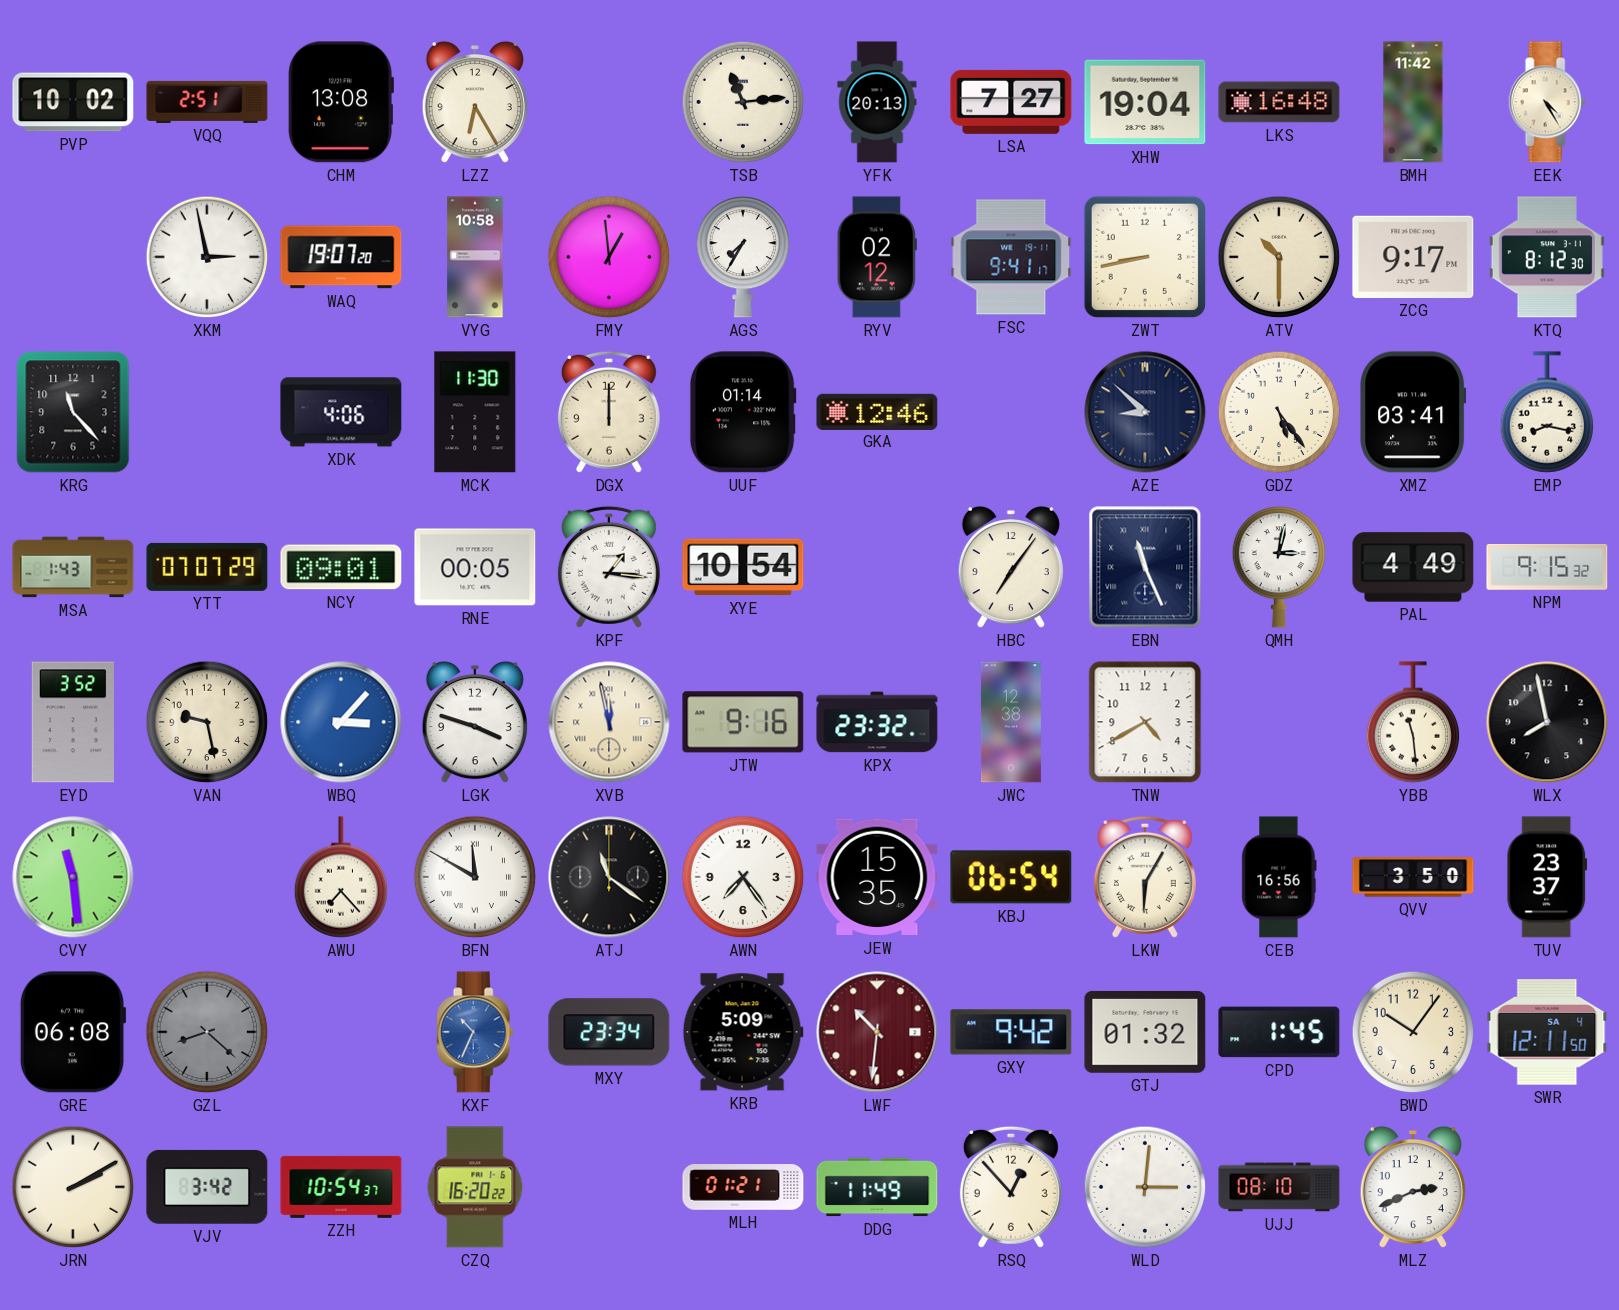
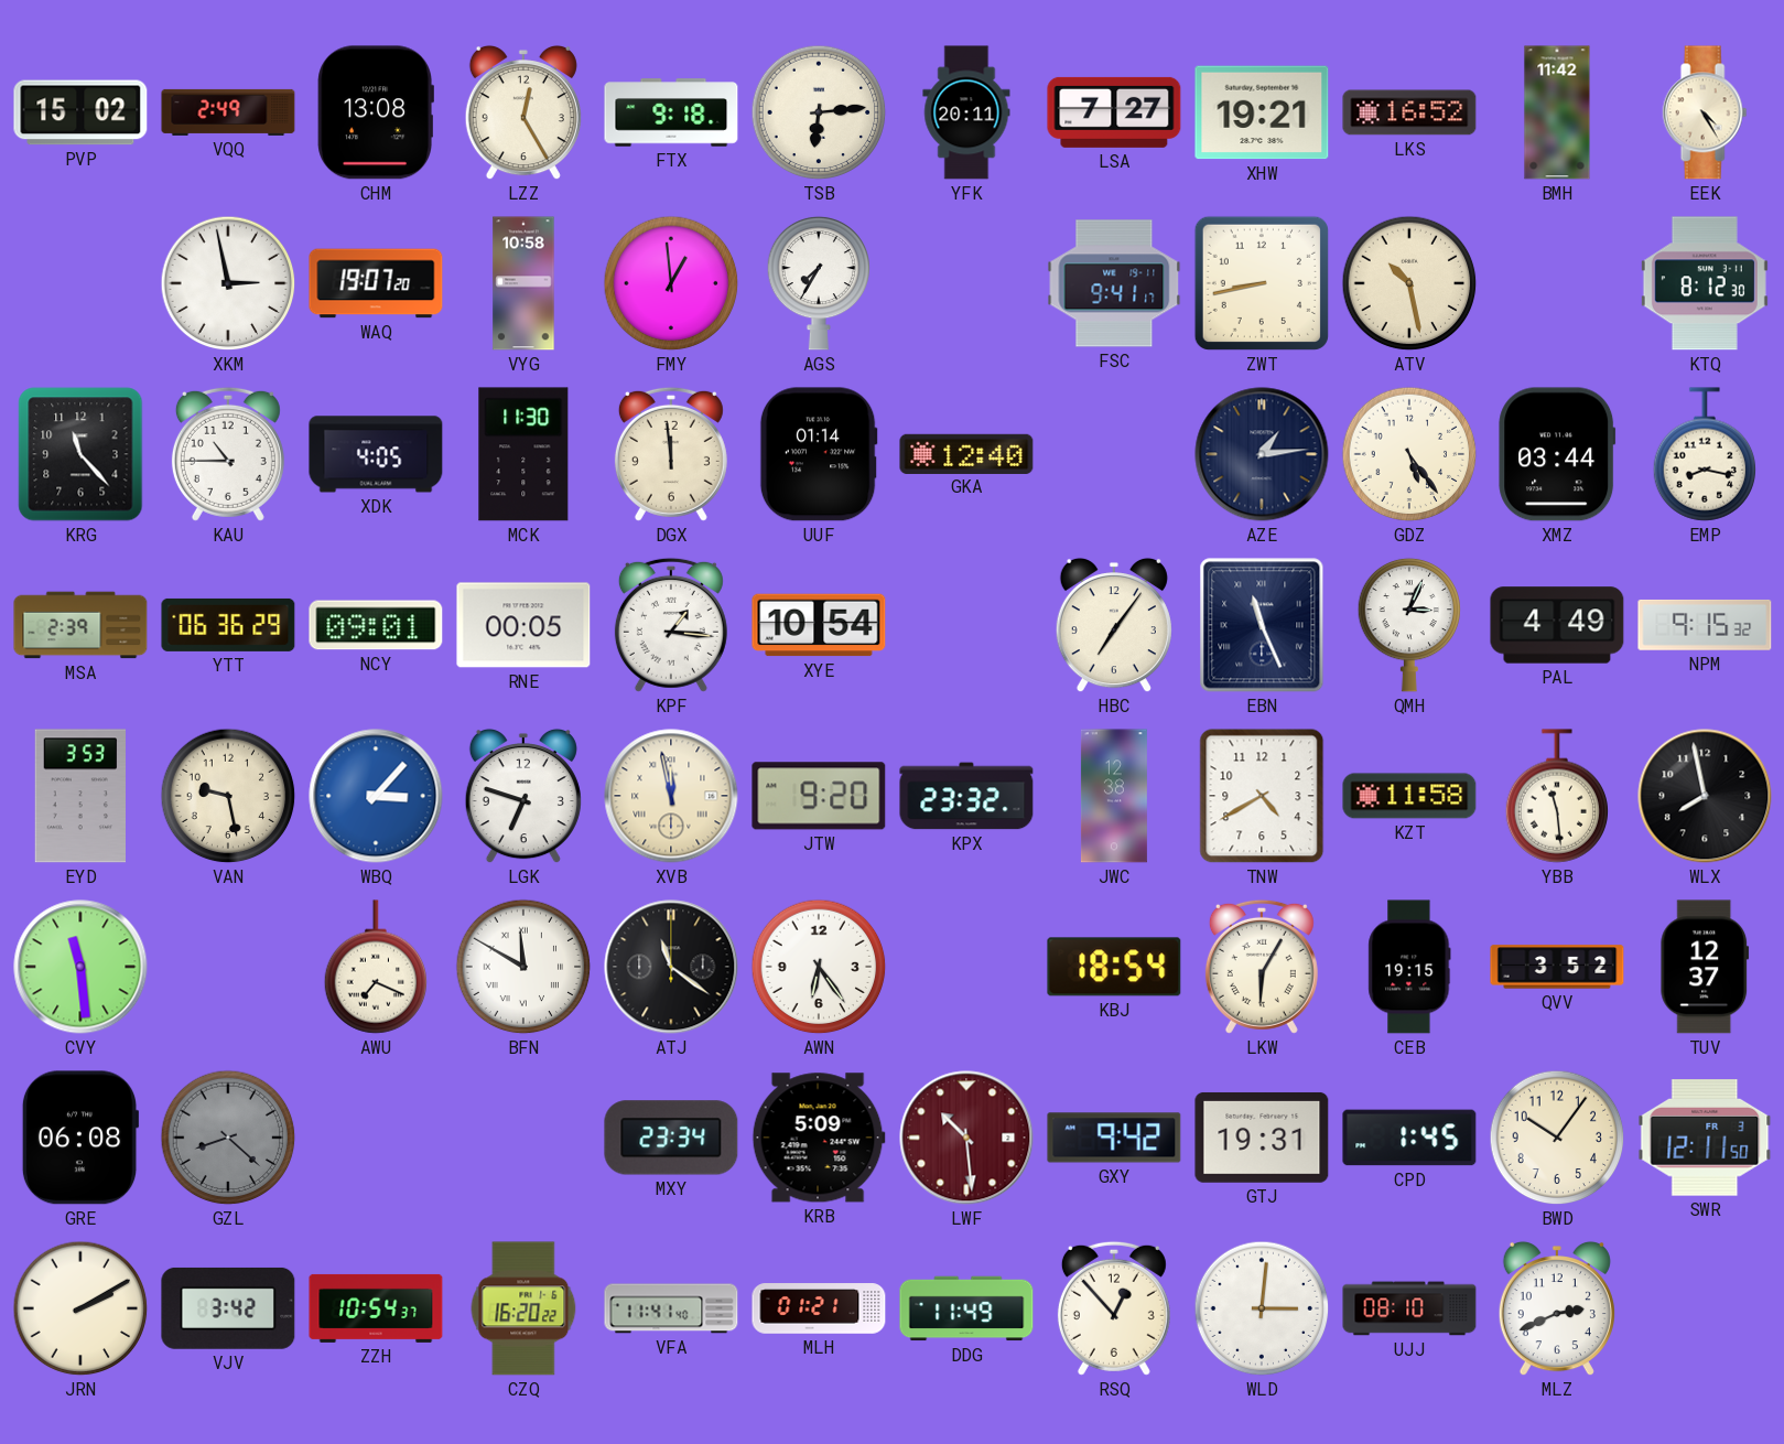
PVP: 10:02 -> 15:02
VQQ: 2:51 -> 2:49
LZZ: 6:25 -> 12:25
FTX: none -> 9:18
TSB: 11:14 -> 6:14
YFK: 20:13 -> 20:11
XHW: 19:04 -> 19:21
LKS: 16:48 -> 16:52
RYV: 02:12 -> none
ATV: 10:30 -> 10:28
ZCG: 9:17 -> none
KAU: none -> 10:45
XDK: 4:06 -> 4:05
DGX: 12:00 -> 11:59
GKA: 12:46 -> 12:40
AZE: 8:52 -> 1:14
XMZ: 03:41 -> 03:44
MSA: 1:43 -> 2:39
YTT: 07:07 -> 06:36
QMH: 3:02 -> 3:04
EYD: 3:52 -> 3:53
LGK: 3:48 -> 6:48
JTW: 9:16 -> 9:20
KZT: none -> 11:58
AWU: 7:23 -> 7:19
AWN: 7:24 -> 6:24
JEW: 15:35 -> none
KBJ: 06:54 -> 18:54
CEB: 16:56 -> 19:15
QVV: 3:50 -> 3:52
TUV: 23:37 -> 12:37
KXF: 10:34 -> none
LWF: 10:31 -> 10:29
GTJ: 01:32 -> 19:31
SWR date: SA 4 -> FR 3
VFA: none -> 11:41
